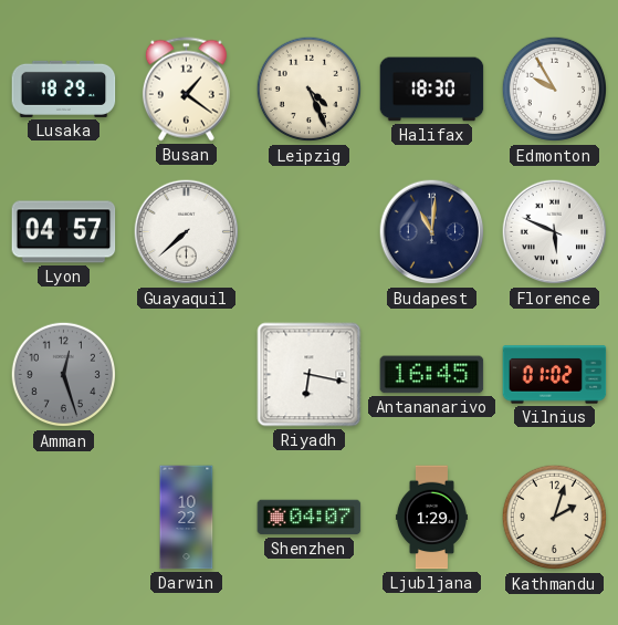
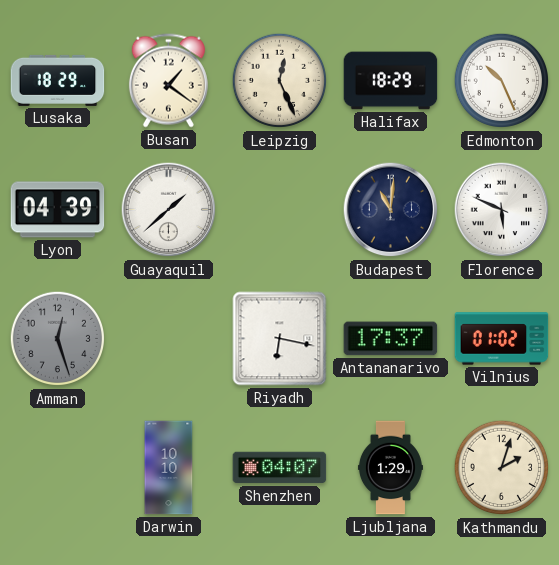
Leipzig: 4:26 -> 12:26
Halifax: 18:30 -> 18:29
Edmonton: 9:55 -> 10:26
Lyon: 04:57 -> 04:39
Guayaquil: 7:38 -> 1:38
Antananarivo: 16:45 -> 17:37
Darwin: 10:22 -> 10:10
